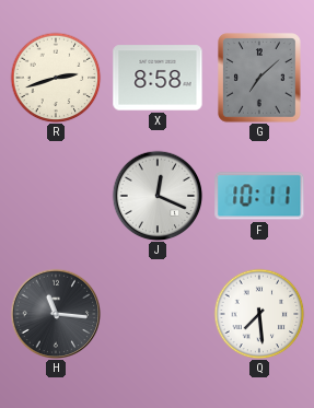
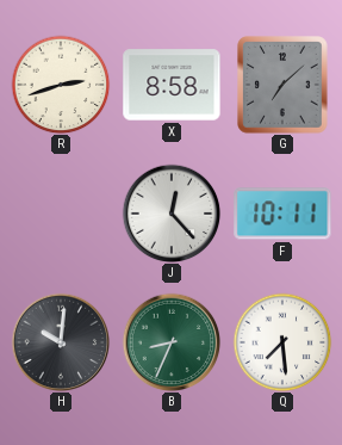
J: 12:19 -> 12:23
H: 11:16 -> 10:01
B: none -> 8:34
